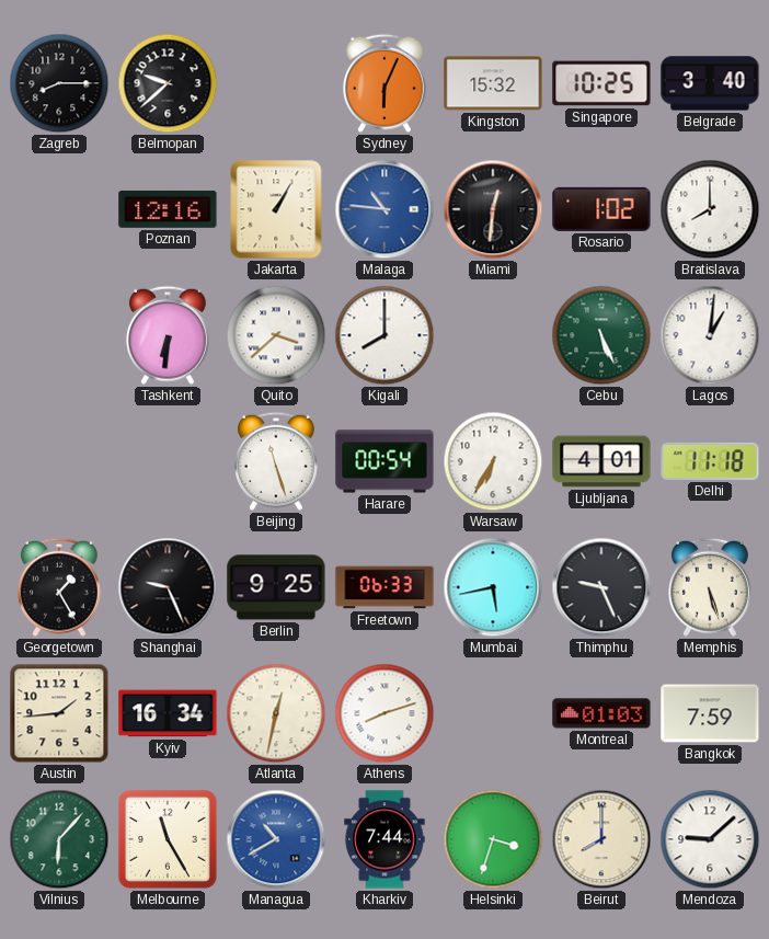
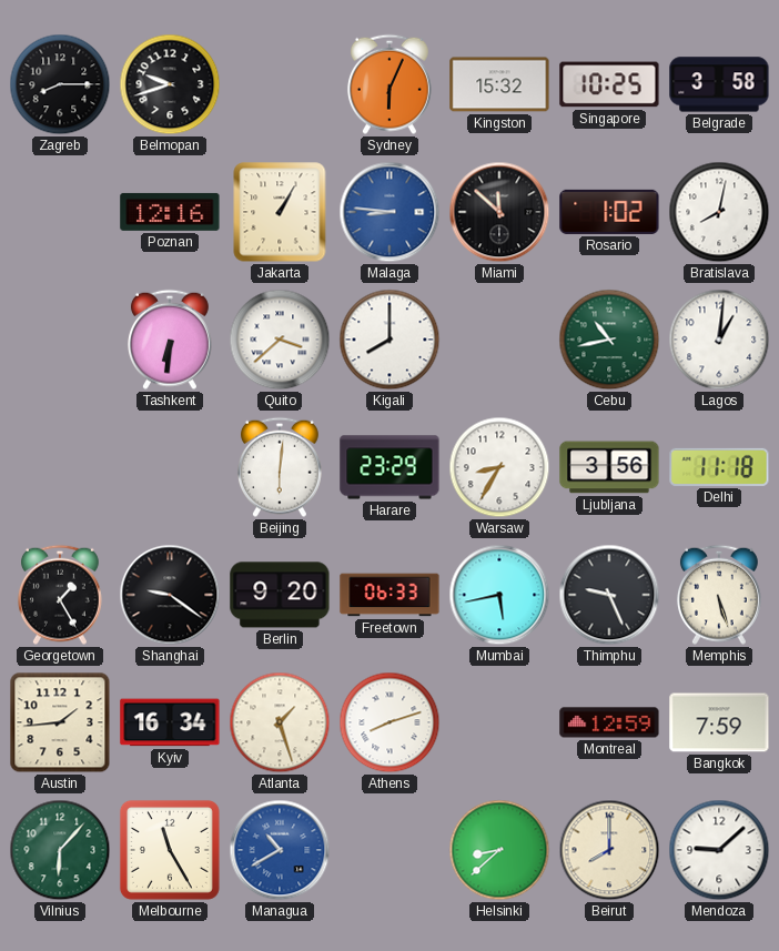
Belmopan: 9:38 -> 9:42
Belgrade: 3:40 -> 3:58
Malaga: 10:46 -> 8:46
Miami: 12:31 -> 11:52
Bratislava: 8:00 -> 8:02
Cebu: 5:26 -> 10:43
Beijing: 11:27 -> 6:01
Harare: 00:54 -> 23:29
Warsaw: 6:35 -> 8:35
Ljubljana: 4:01 -> 3:56
Shanghai: 9:26 -> 9:21
Berlin: 9:25 -> 9:20
Atlanta: 12:32 -> 1:27
Montreal: 01:03 -> 12:59
Kharkiv: 7:44 -> none
Helsinki: 3:33 -> 8:38
